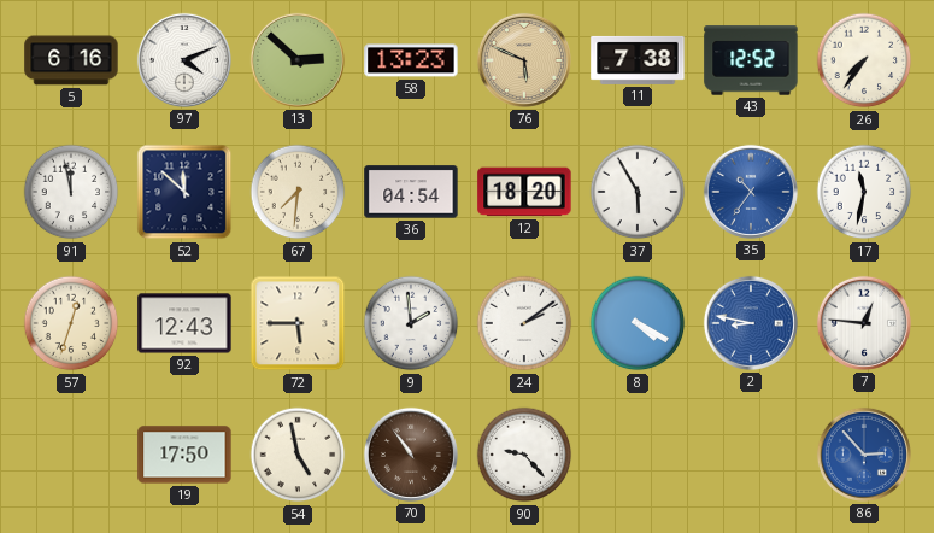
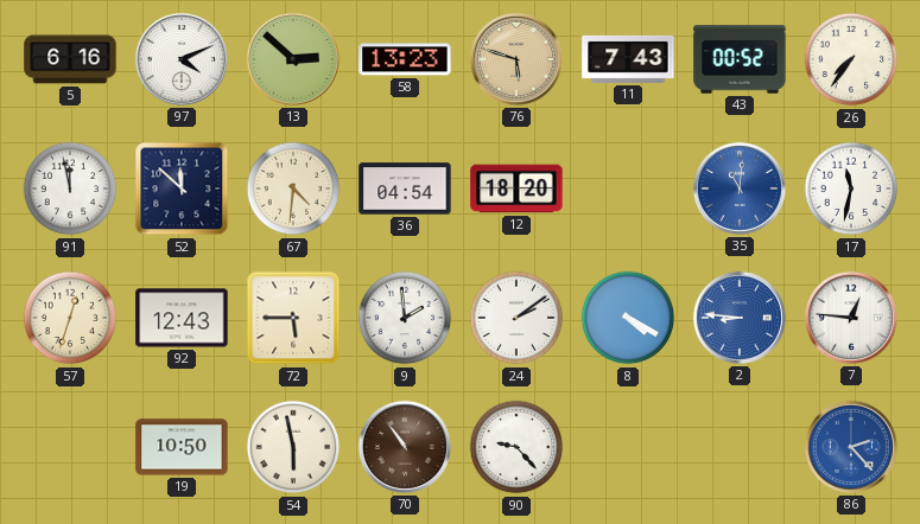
76: 5:49 -> 5:48
11: 7:38 -> 7:43
43: 12:52 -> 00:52
67: 7:31 -> 4:31
37: 5:55 -> none
35: 10:36 -> 11:01
2: 8:47 -> 8:46
19: 17:50 -> 10:50
54: 4:58 -> 5:58
86: 2:53 -> 2:23
